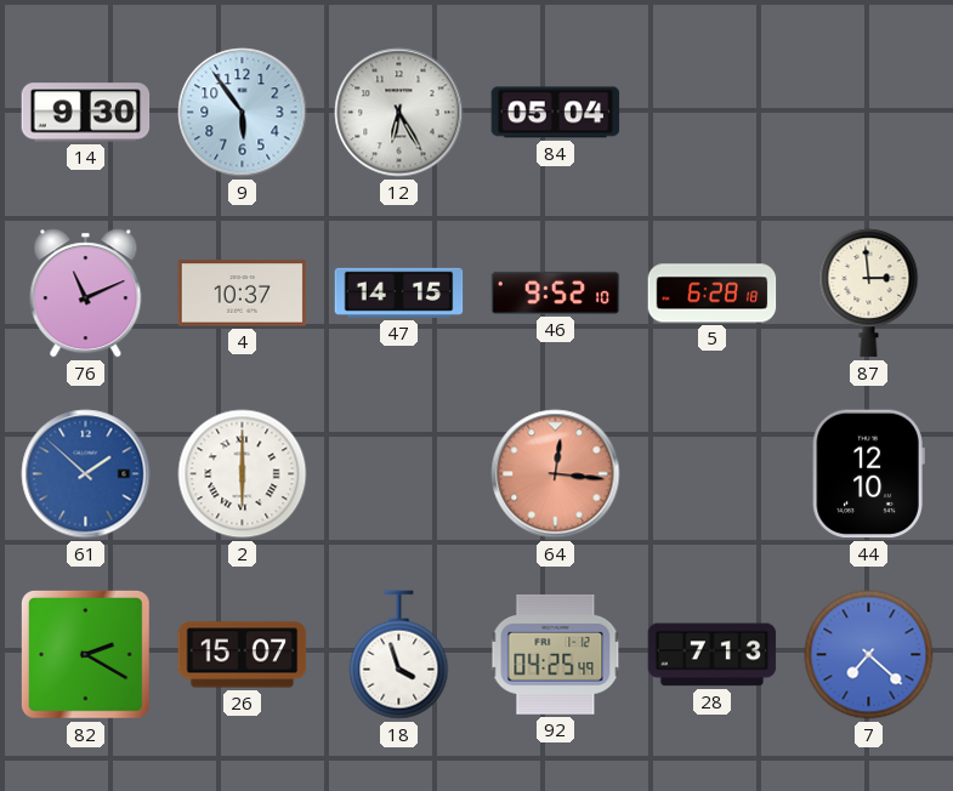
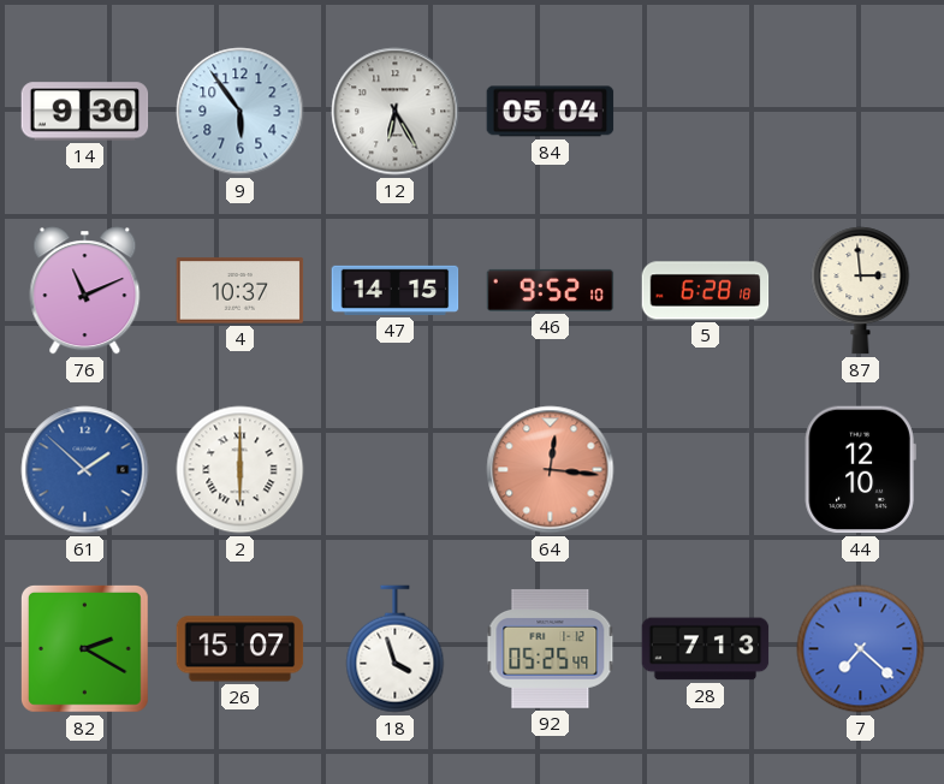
92: 04:25 -> 05:25
